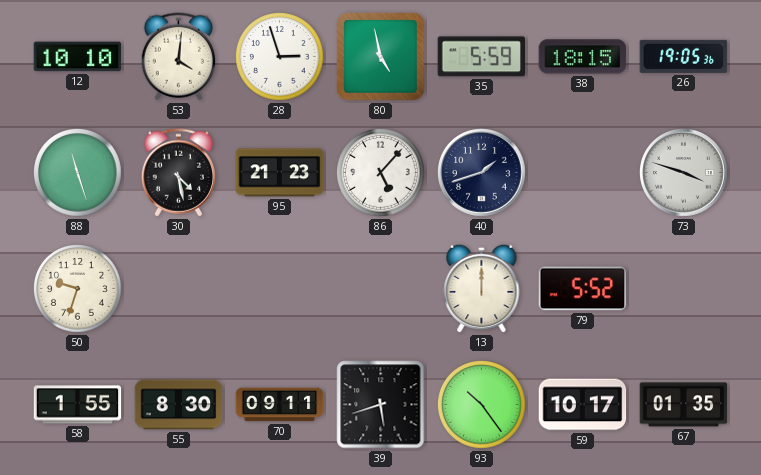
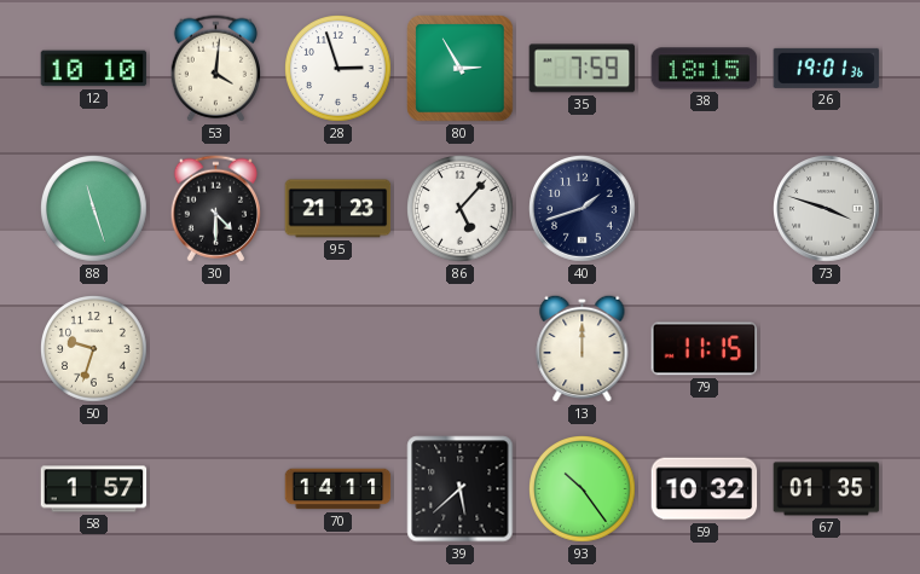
80: 4:58 -> 2:55
35: 5:59 -> 7:59
26: 19:05 -> 19:01
30: 4:28 -> 4:30
79: 5:52 -> 11:15
58: 1:55 -> 1:57
55: 8:30 -> none
70: 09:11 -> 14:11
39: 5:42 -> 5:38
59: 10:17 -> 10:32
